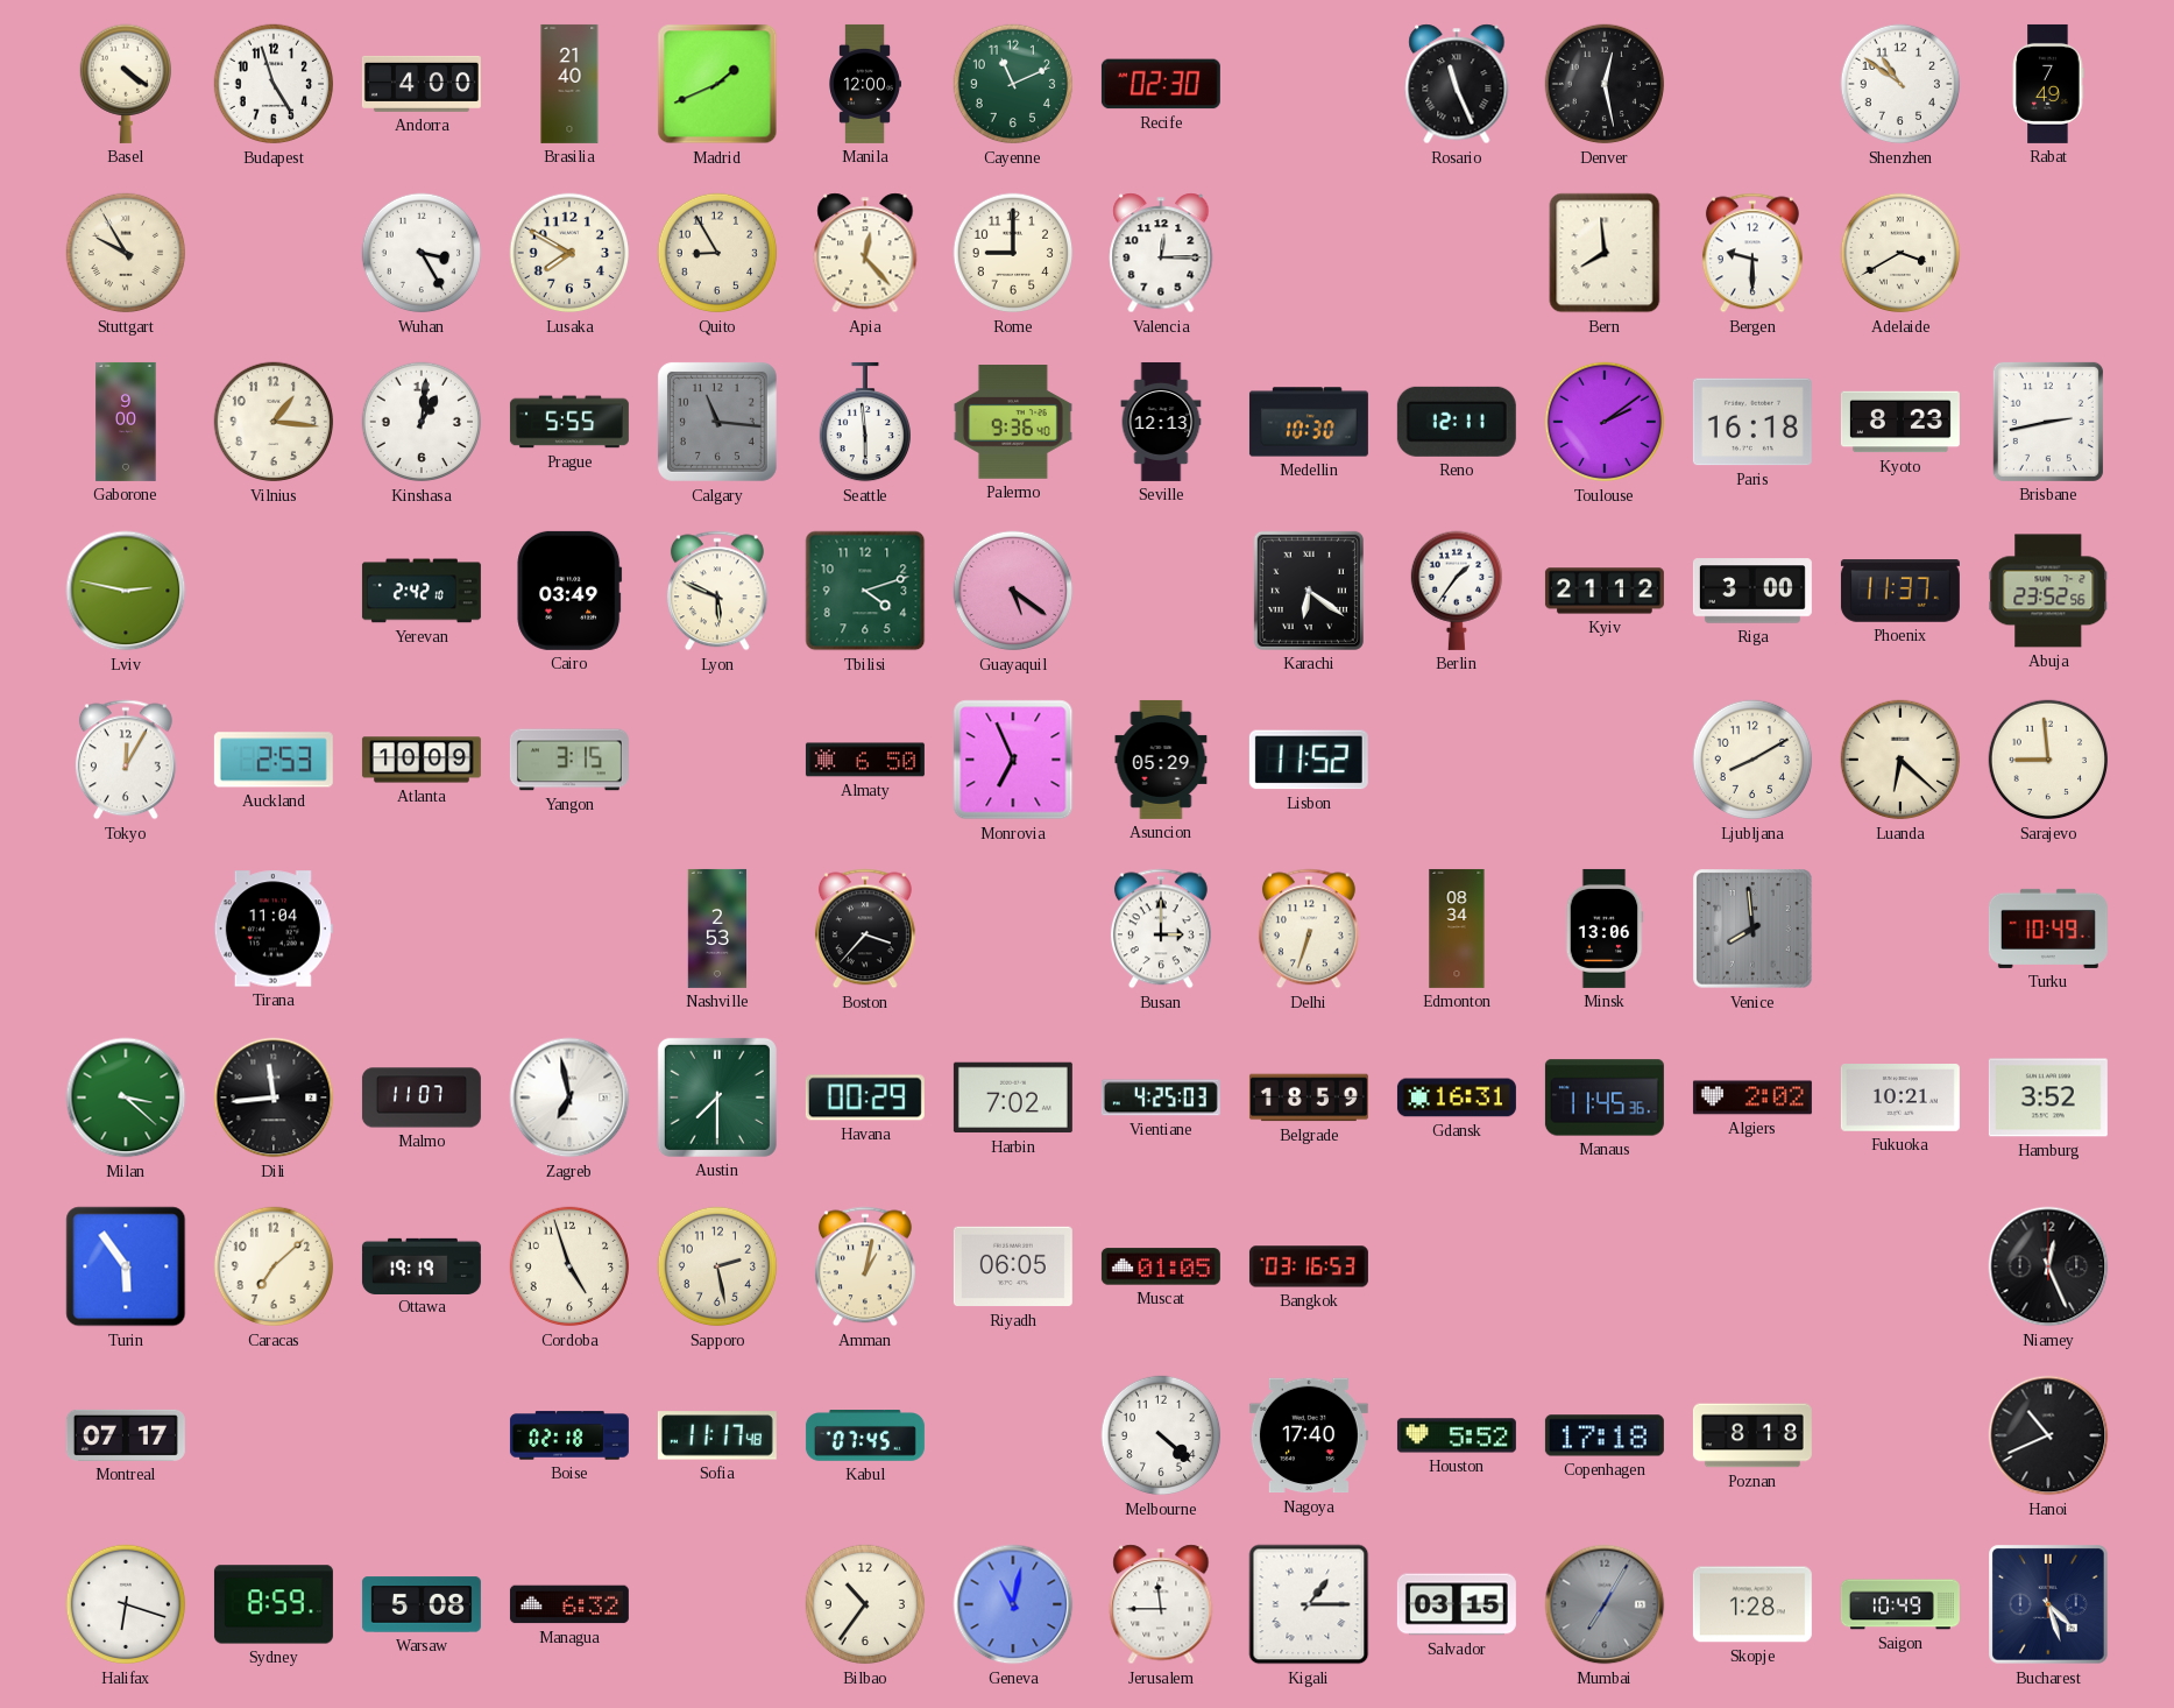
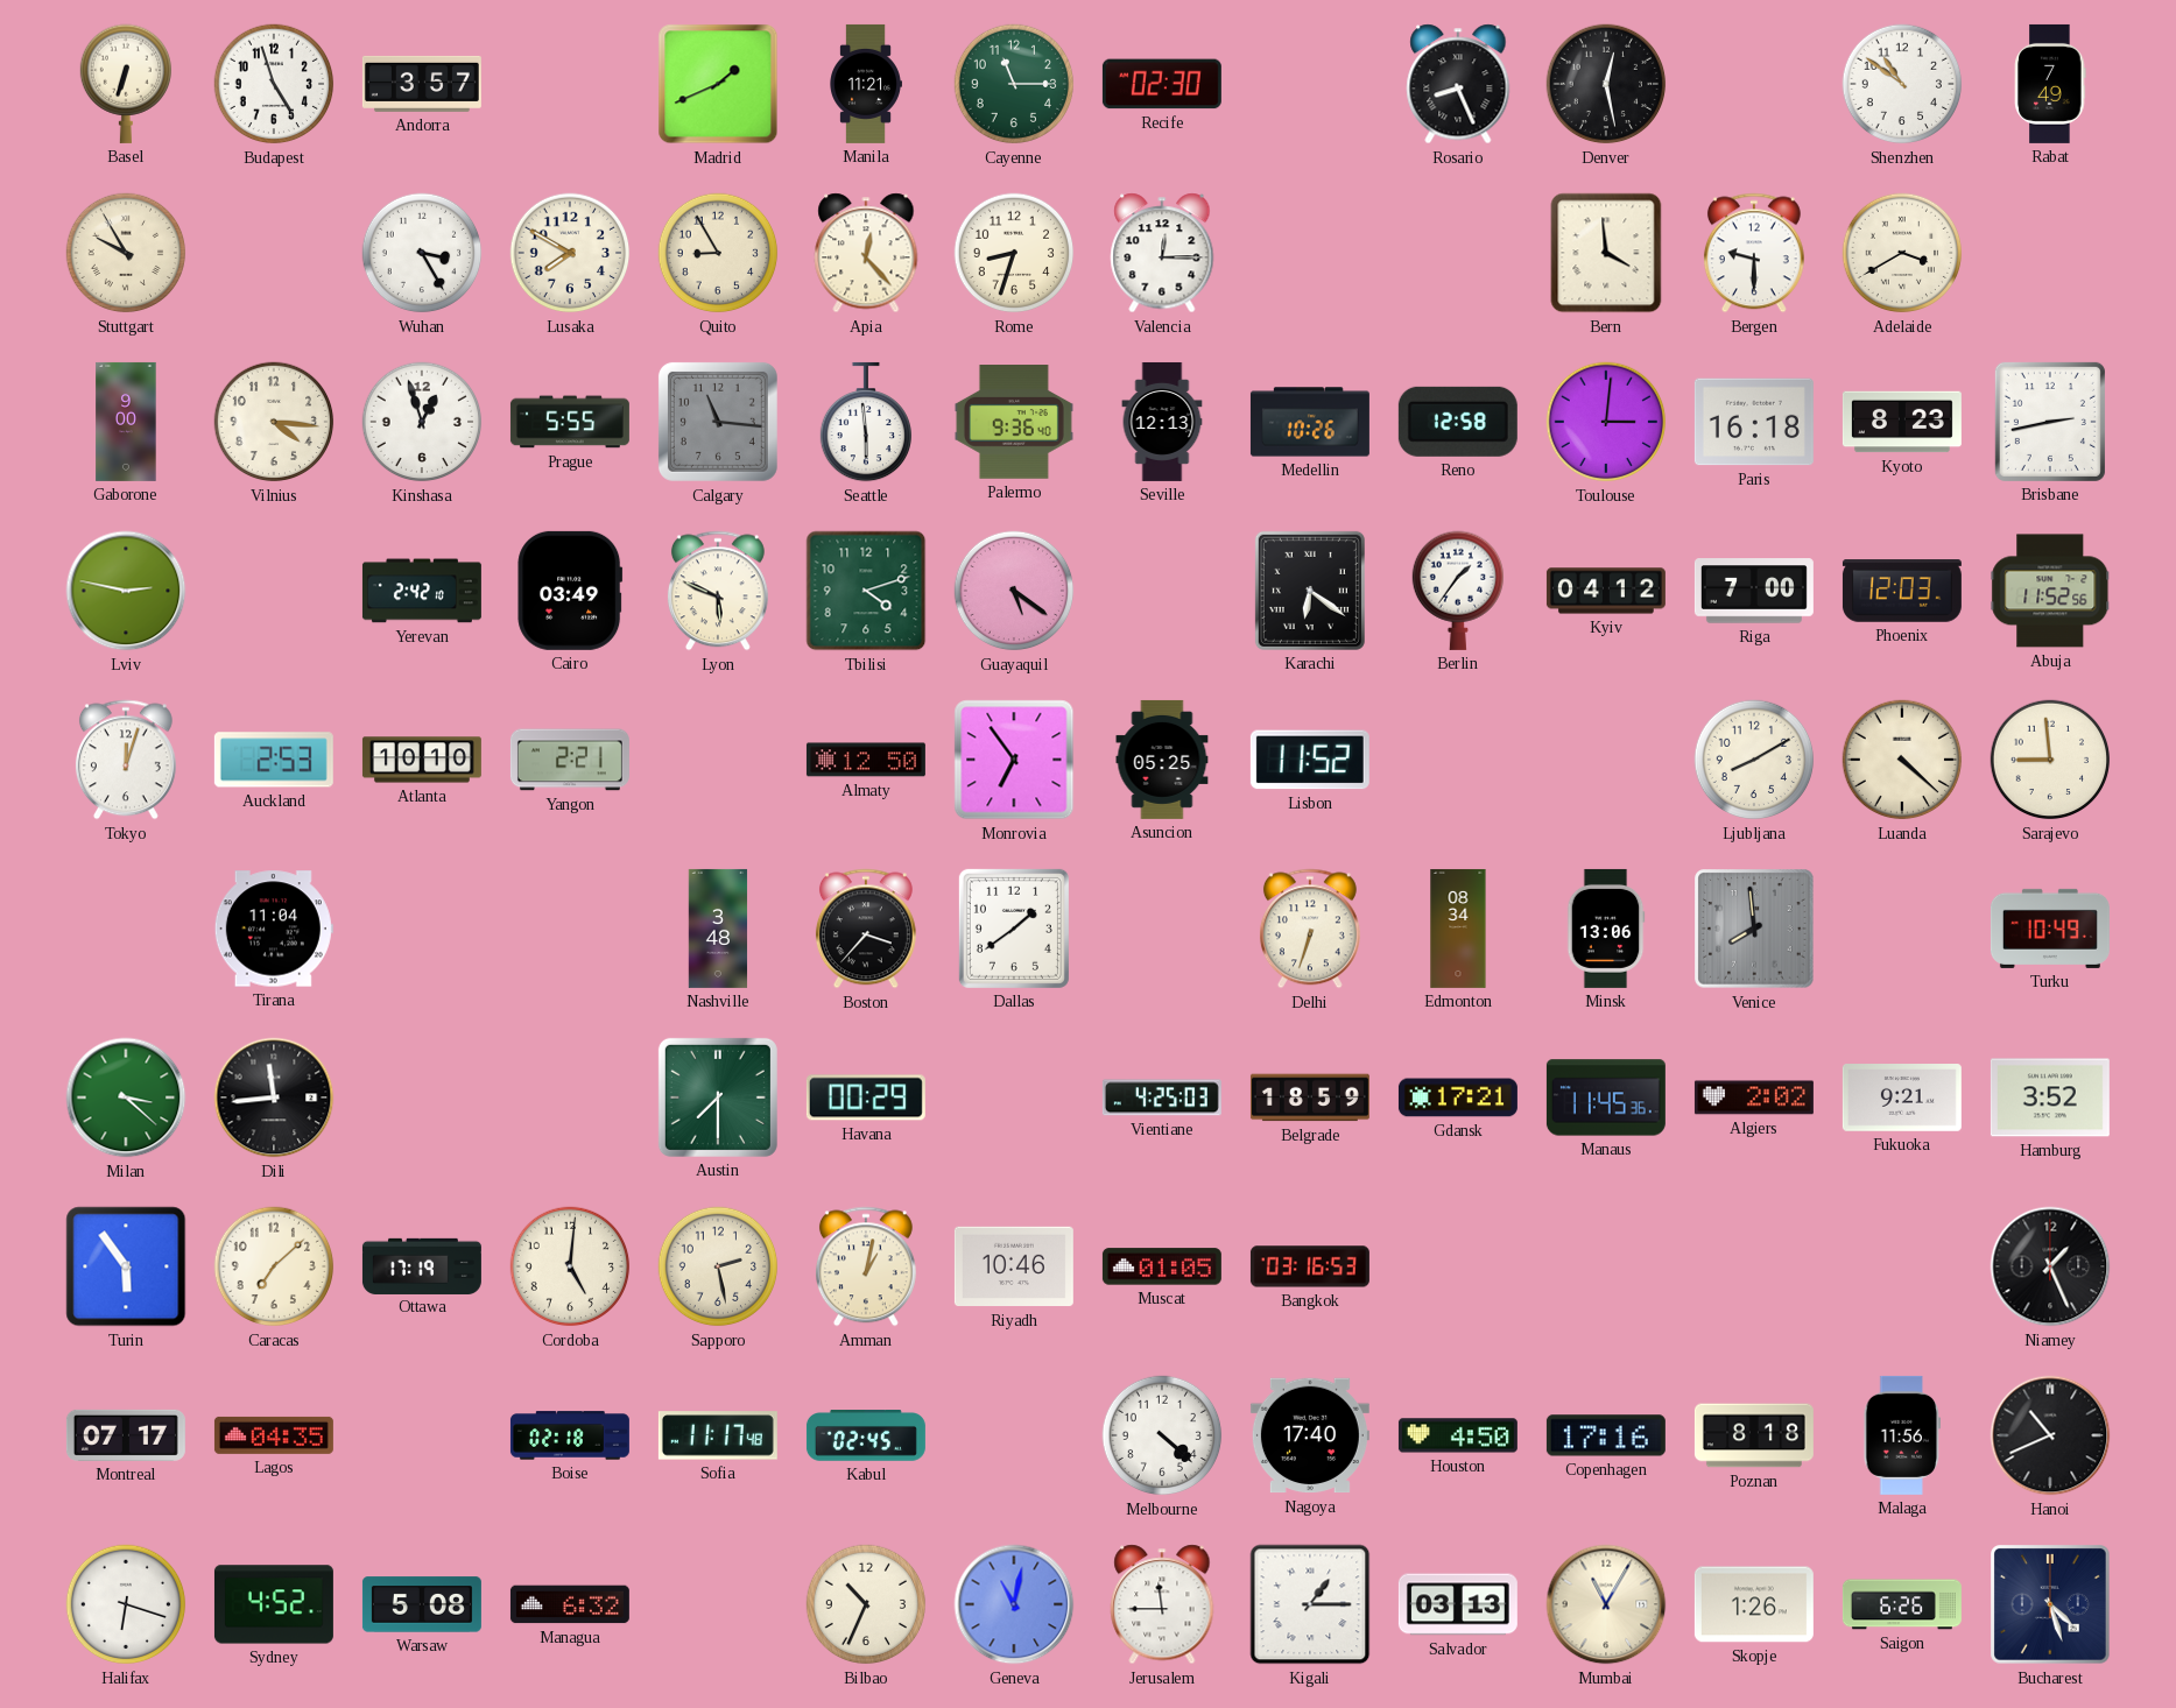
Basel: 4:21 -> 6:33
Andorra: 4:00 -> 3:57
Brasilia: 21:40 -> none
Manila: 12:00 -> 11:21
Cayenne: 11:11 -> 11:15
Rosario: 11:26 -> 8:26
Rome: 9:00 -> 8:33
Bern: 7:59 -> 3:59
Vilnius: 1:16 -> 4:16
Kinshasa: 1:01 -> 12:57
Medellin: 10:30 -> 10:26
Reno: 12:11 -> 12:58
Toulouse: 2:09 -> 3:01
Kyiv: 21:12 -> 04:12
Riga: 3:00 -> 7:00
Phoenix: 11:37 -> 12:03
Abuja: 23:52 -> 11:52
Tokyo: 12:05 -> 12:03
Atlanta: 10:09 -> 10:10
Yangon: 3:15 -> 2:21
Almaty: 6:50 -> 12:50
Monrovia: 6:56 -> 6:54
Asuncion: 05:29 -> 05:25
Luanda: 6:22 -> 4:22
Nashville: 2:53 -> 3:48
Dallas: none -> 1:39
Busan: 3:00 -> none
Malmo: 11:07 -> none
Zagreb: 6:58 -> none
Harbin: 7:02 -> none
Gdansk: 16:31 -> 17:21
Fukuoka: 10:21 -> 9:21
Ottawa: 19:19 -> 17:19
Cordoba: 4:57 -> 5:01
Riyadh: 06:05 -> 10:46
Niamey: 12:26 -> 1:26
Lagos: none -> 04:35
Kabul: 07:45 -> 02:45
Houston: 5:52 -> 4:50
Copenhagen: 17:18 -> 17:16
Malaga: none -> 11:56
Sydney: 8:59 -> 4:52
Bilbao: 10:36 -> 10:34
Salvador: 03:15 -> 03:13
Mumbai: 7:05 -> 11:05
Mumbai dial: grey -> cream
Skopje: 1:28 -> 1:26
Saigon: 10:49 -> 6:26
